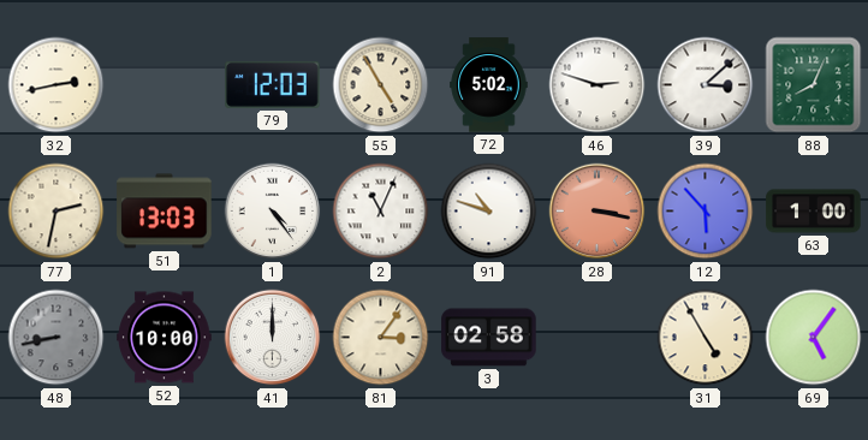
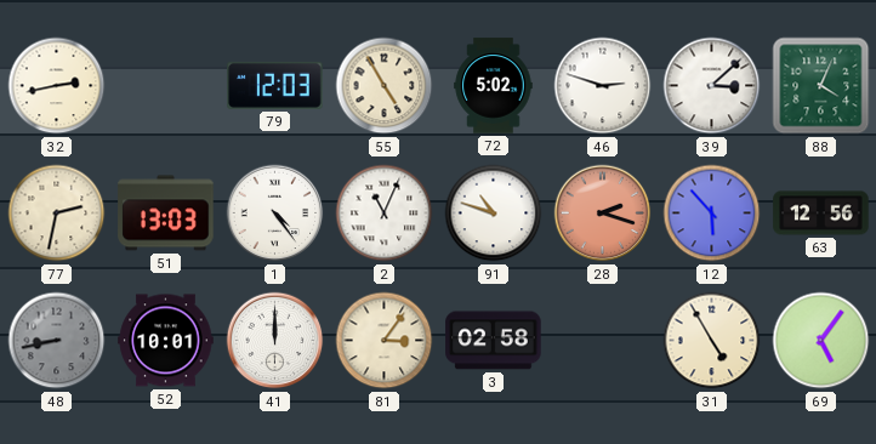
88: 8:04 -> 4:04
28: 3:17 -> 2:18
63: 1:00 -> 12:56
52: 10:00 -> 10:01
